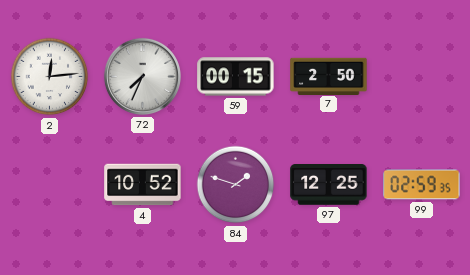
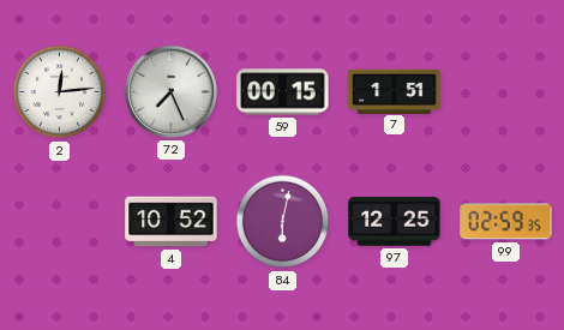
72: 7:34 -> 7:26
7: 2:50 -> 1:51
84: 1:48 -> 6:02
